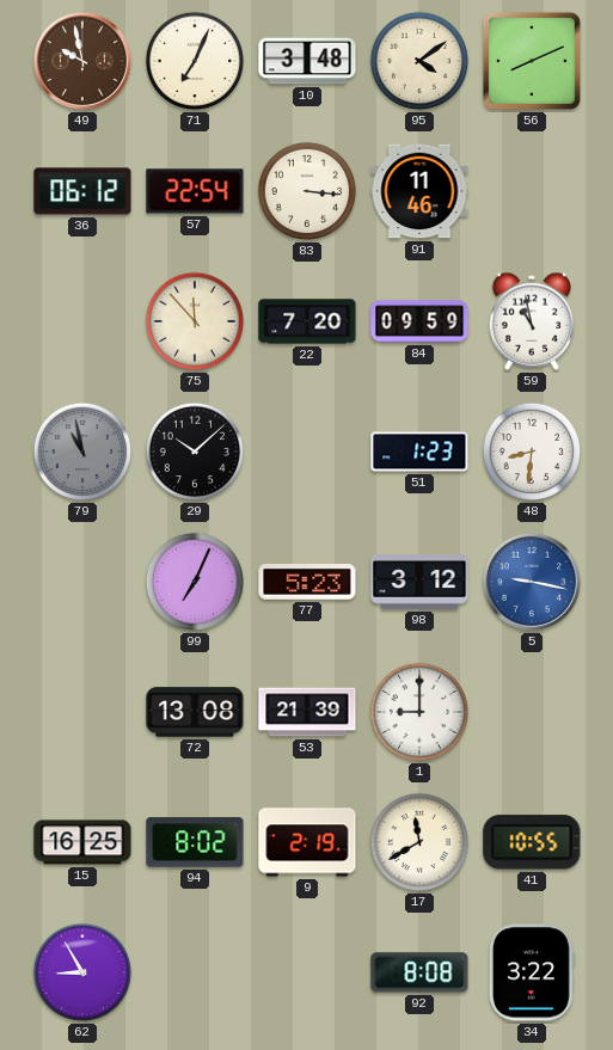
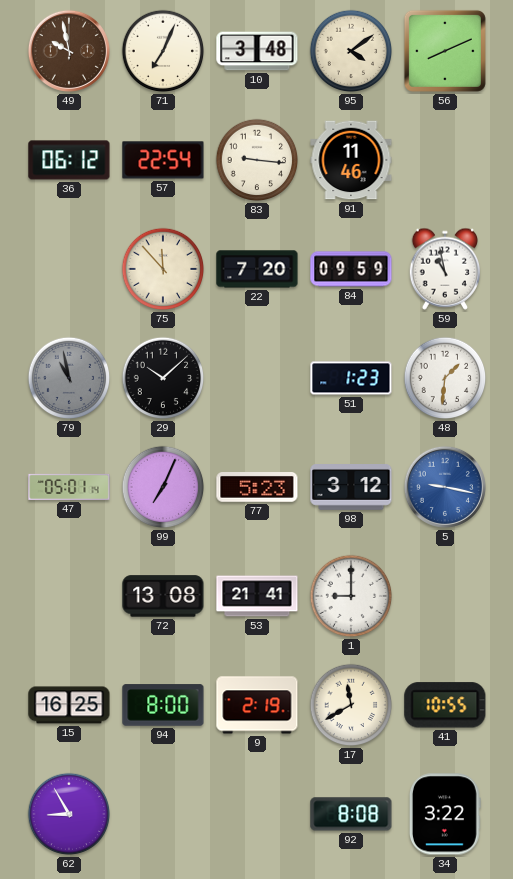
83: 3:16 -> 9:16
48: 8:31 -> 1:31
47: none -> 05:01
53: 21:39 -> 21:41
94: 8:02 -> 8:00
